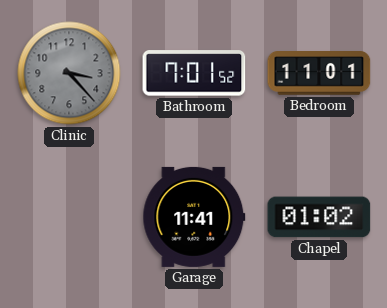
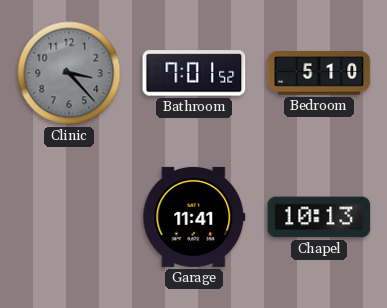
Bedroom: 11:01 -> 5:10
Chapel: 01:02 -> 10:13
